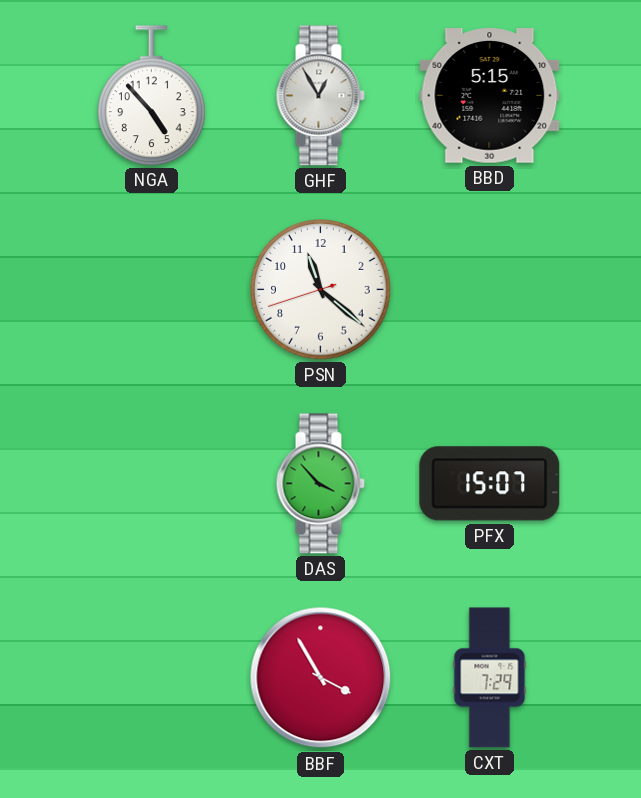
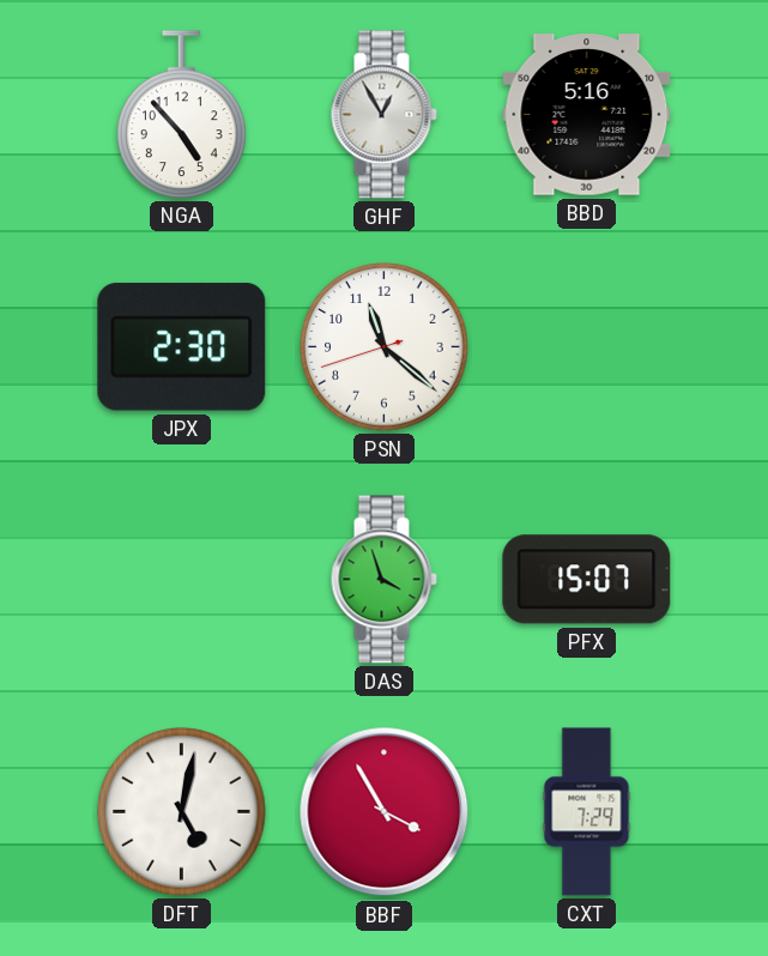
BBD: 5:15 -> 5:16
JPX: none -> 2:30
DAS: 3:53 -> 3:57
DFT: none -> 5:02
